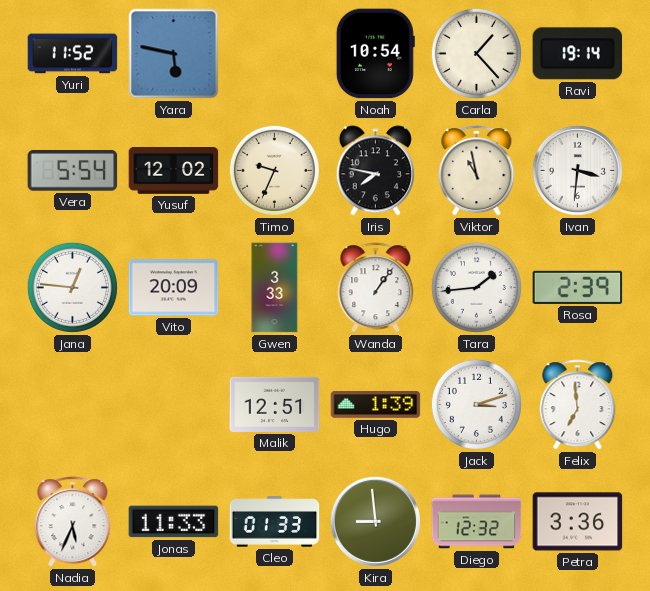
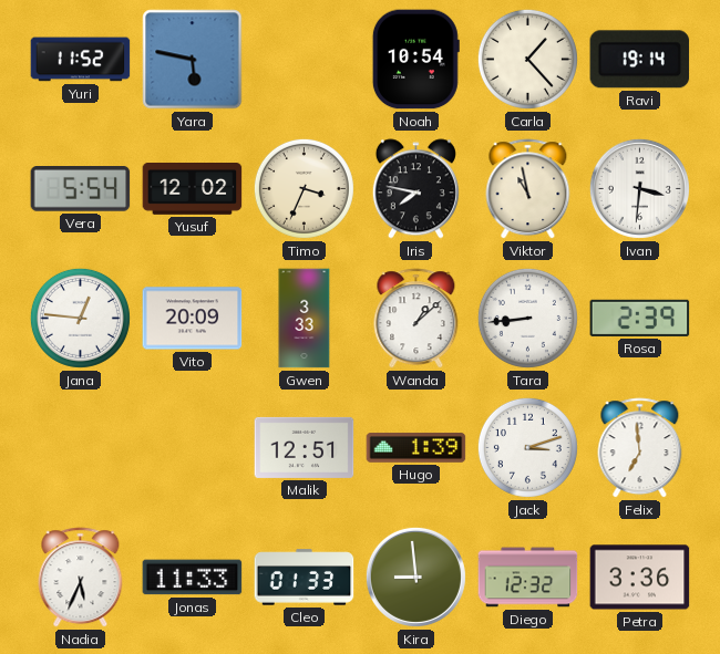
Timo: 9:34 -> 3:34
Wanda: 1:06 -> 1:08
Tara: 1:44 -> 8:44
